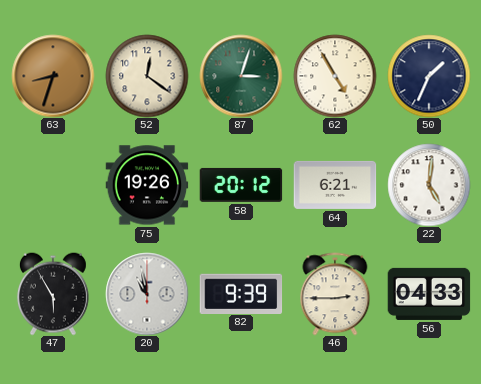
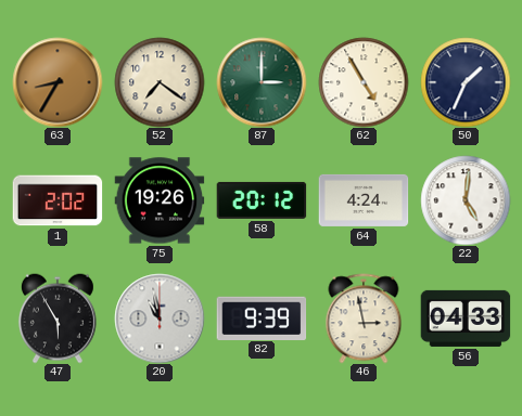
63: 8:33 -> 8:35
52: 12:21 -> 7:21
87: 3:03 -> 3:00
1: none -> 2:02
64: 6:21 -> 4:24
46: 2:45 -> 2:58
